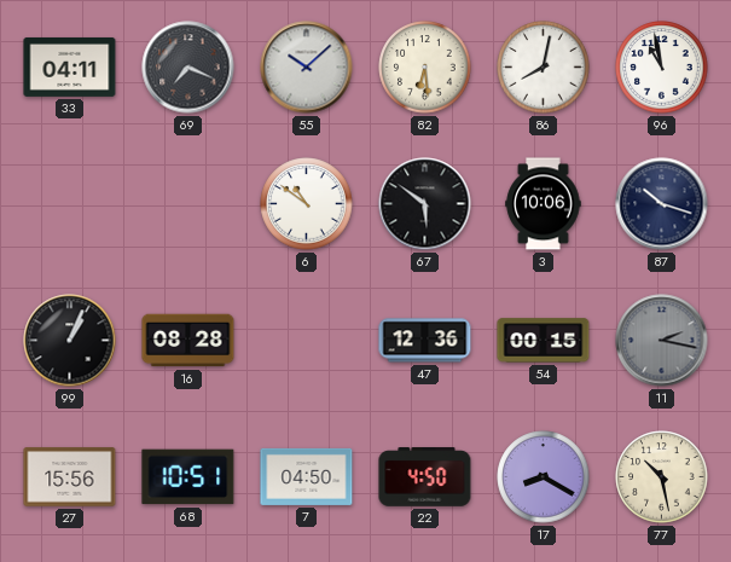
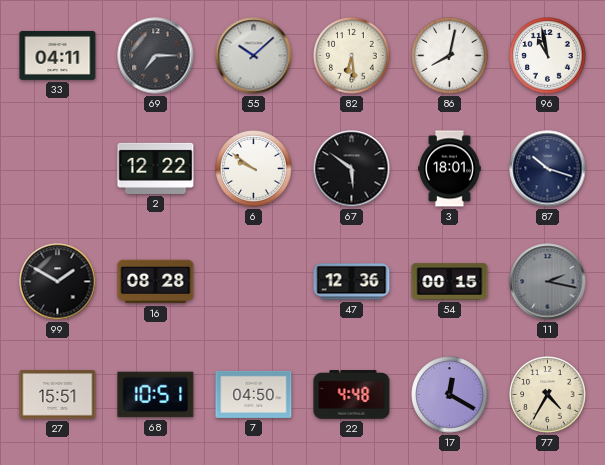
69: 7:19 -> 7:15
2: none -> 12:22
6: 10:51 -> 9:51
3: 10:06 -> 18:01
99: 1:04 -> 1:50
27: 15:56 -> 15:51
22: 4:50 -> 4:48
17: 8:20 -> 12:20
77: 10:28 -> 4:35
